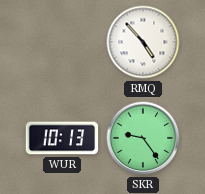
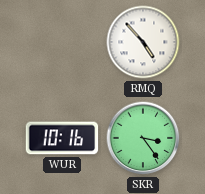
WUR: 10:13 -> 10:16
SKR: 9:24 -> 3:24
